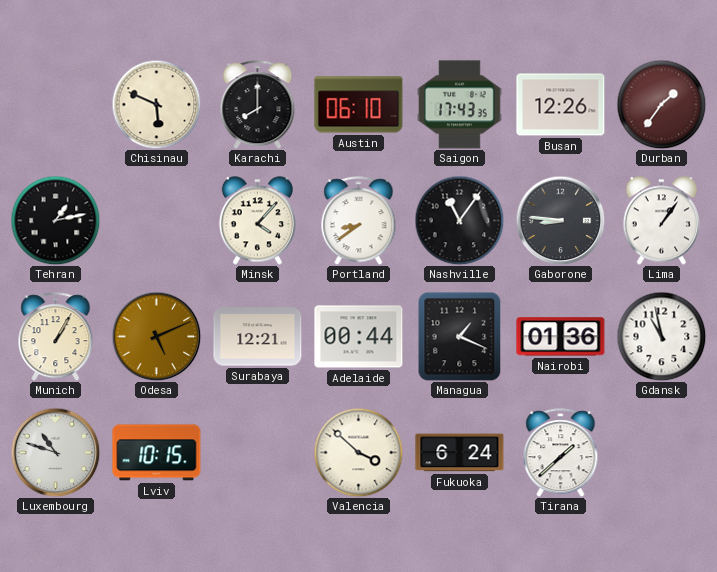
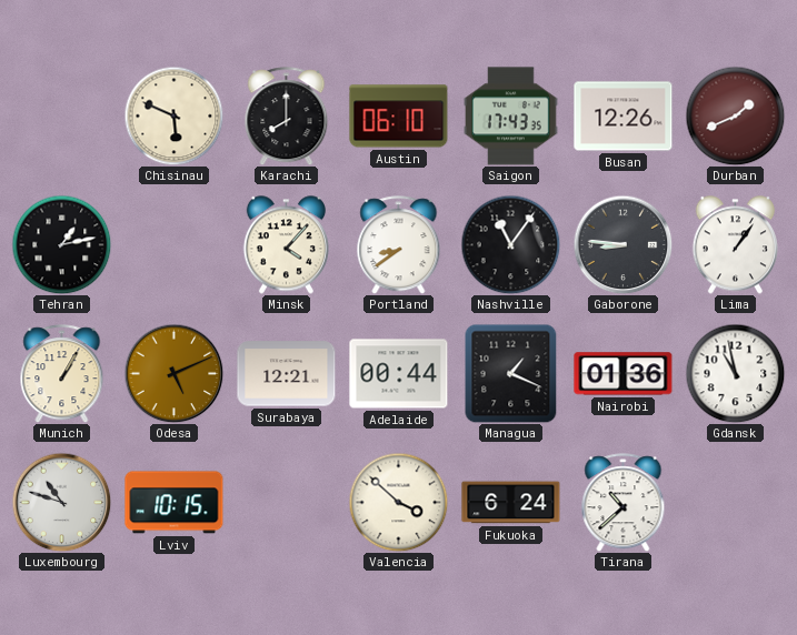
Durban: 1:36 -> 1:41
Tirana: 1:38 -> 10:38
